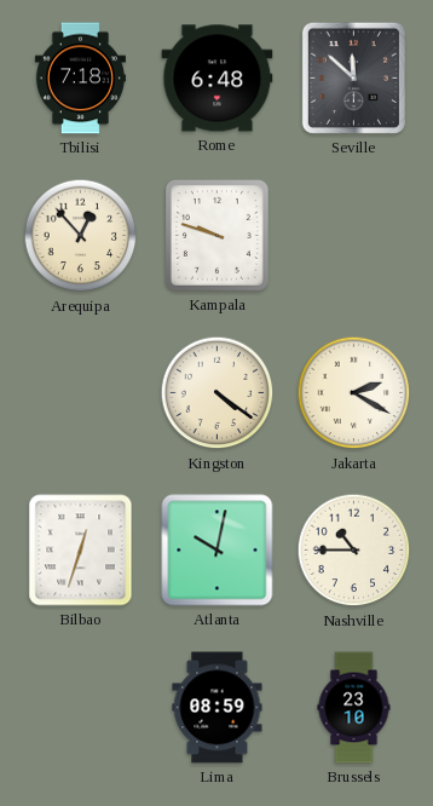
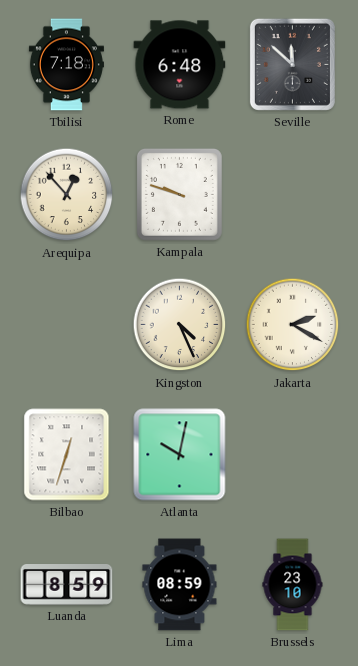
Kingston: 4:21 -> 4:26
Nashville: 10:45 -> none
Luanda: none -> 8:59
